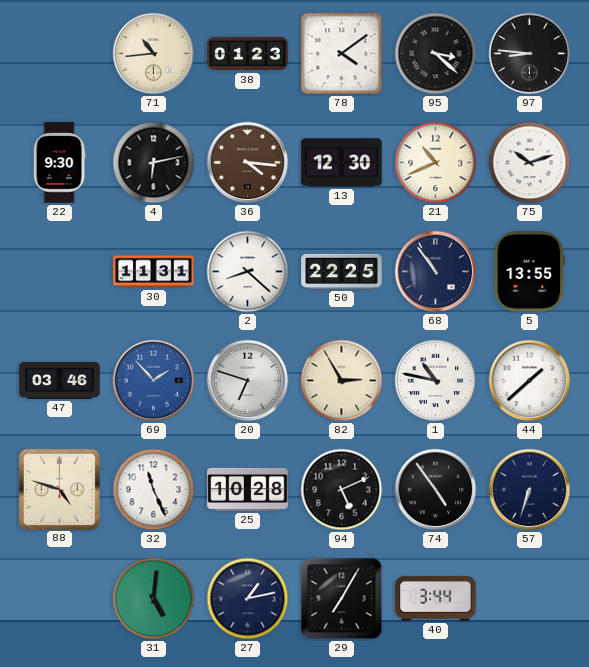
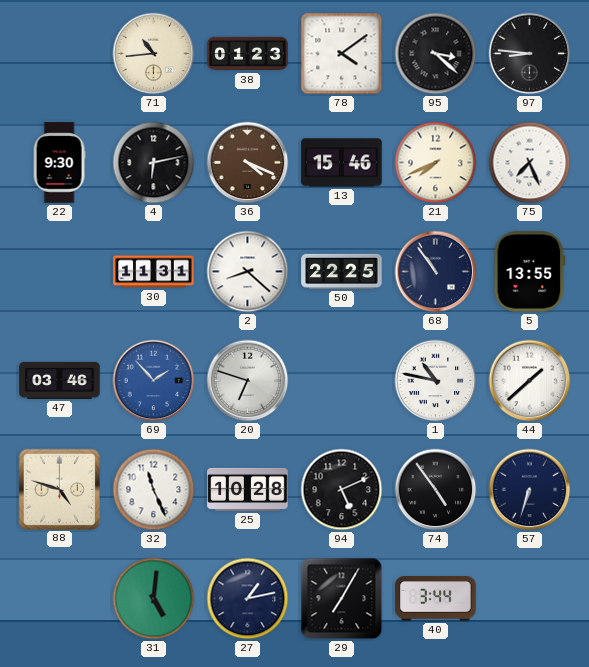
36: 4:16 -> 4:19
13: 12:30 -> 15:46
21: 10:41 -> 7:41
75: 10:12 -> 7:26
82: 2:55 -> none
